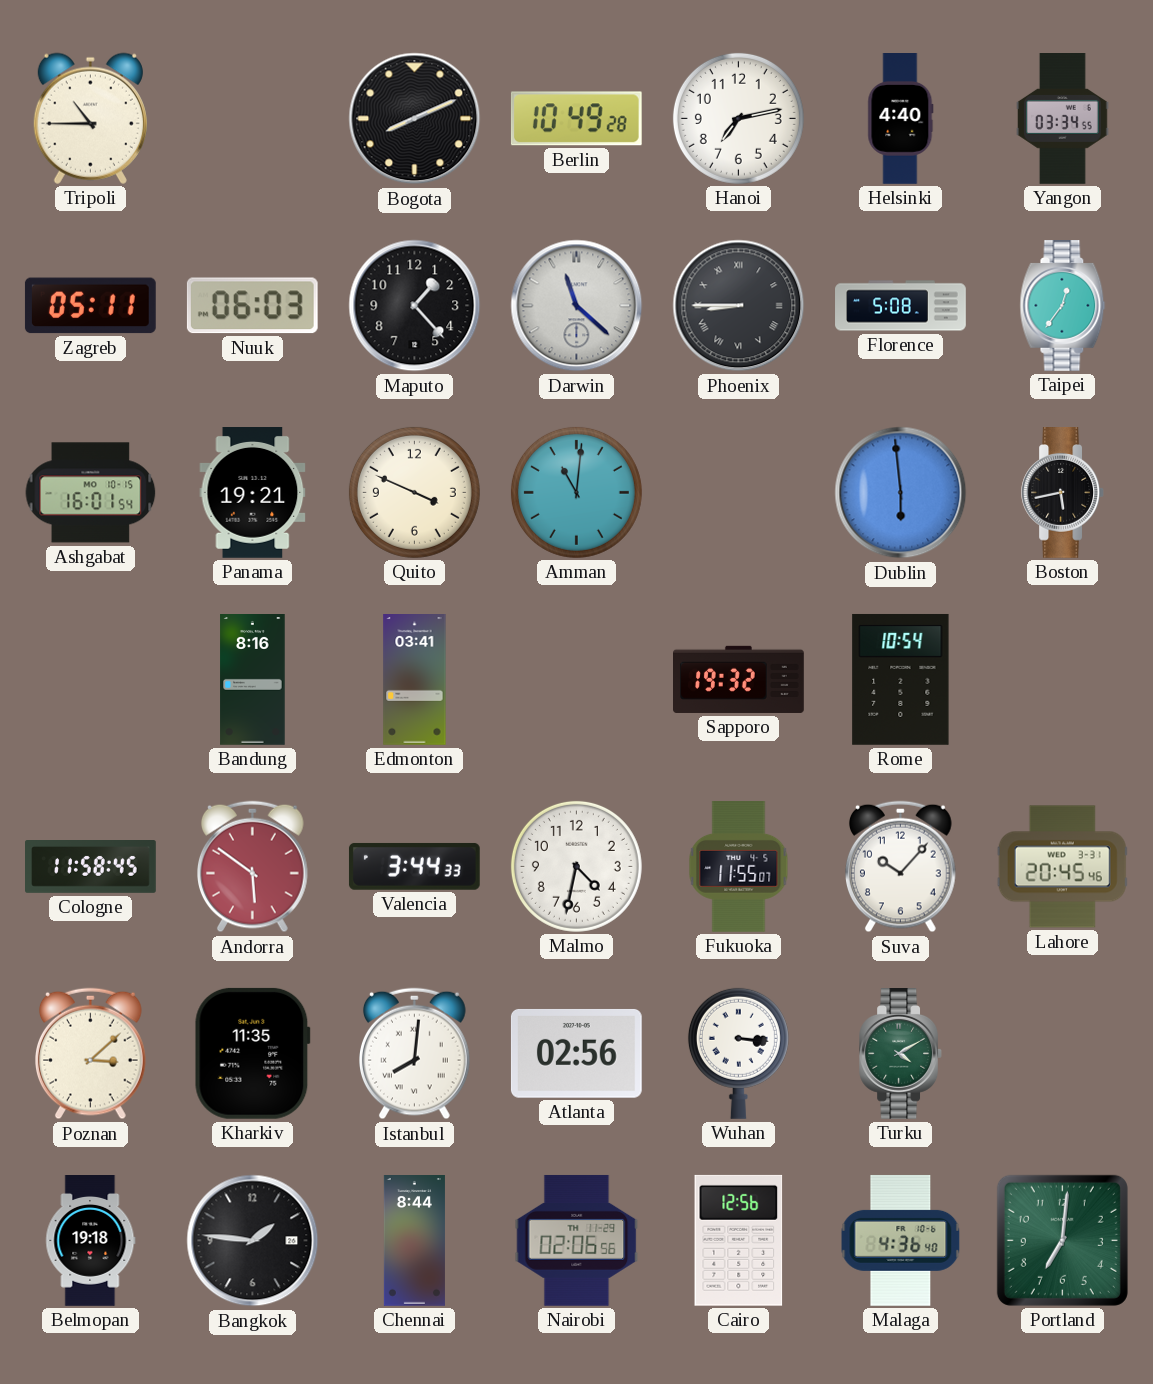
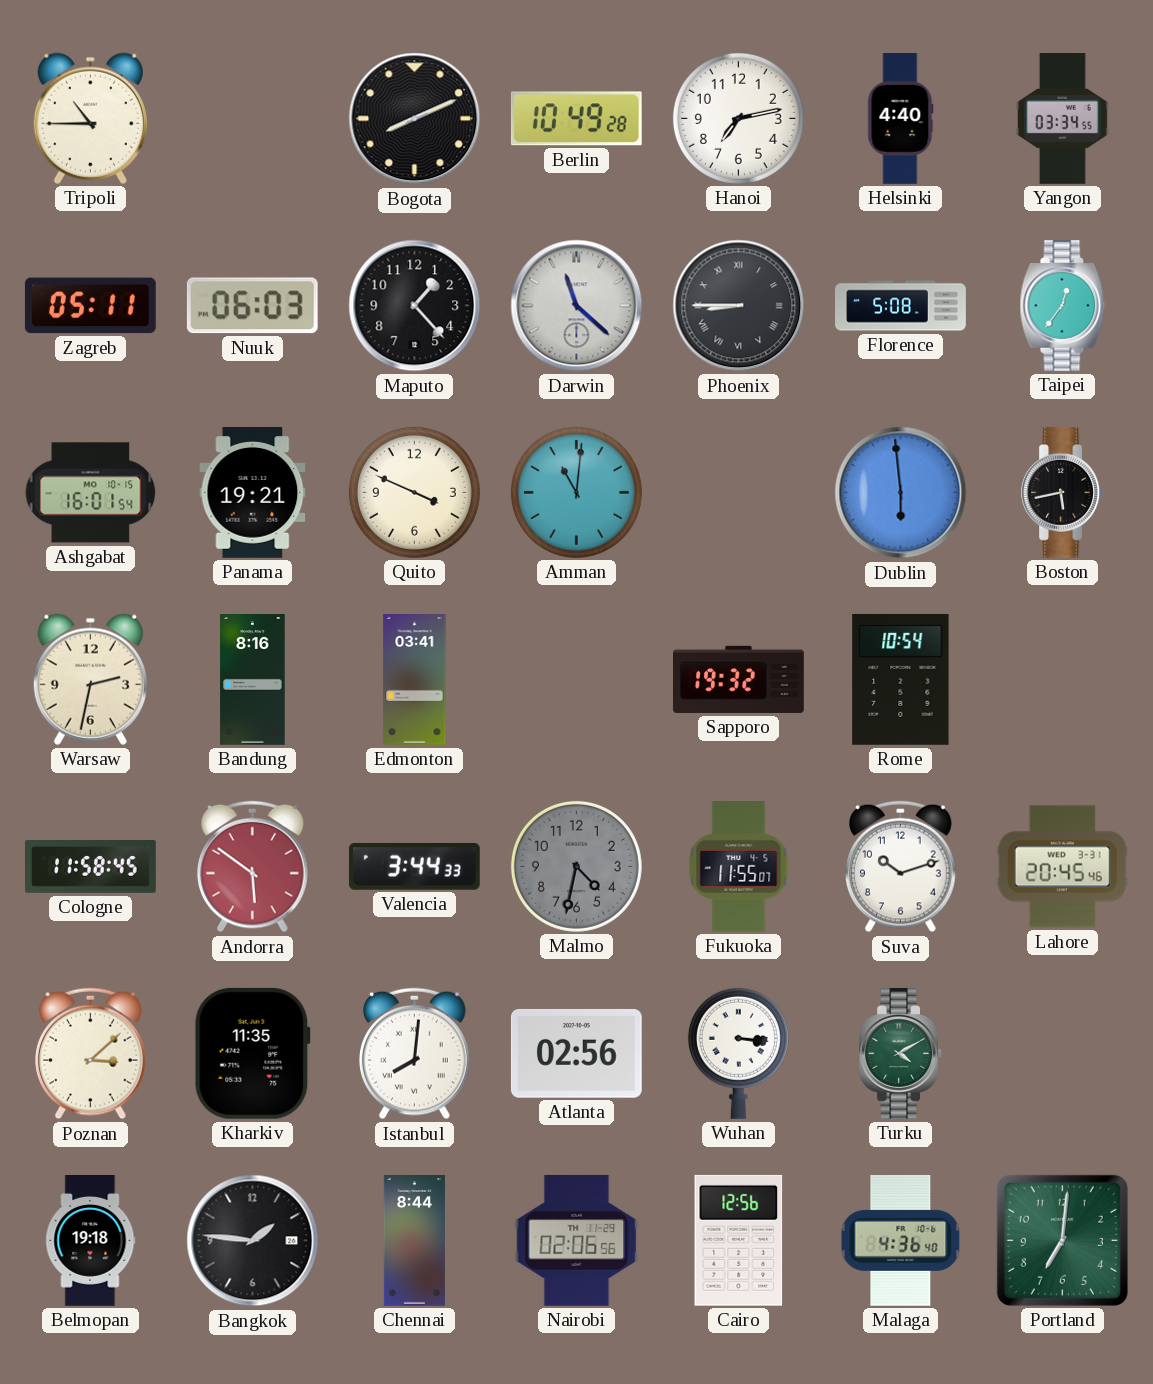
Warsaw: none -> 2:32
Malmo dial: white -> grey
Suva: 10:07 -> 10:12
